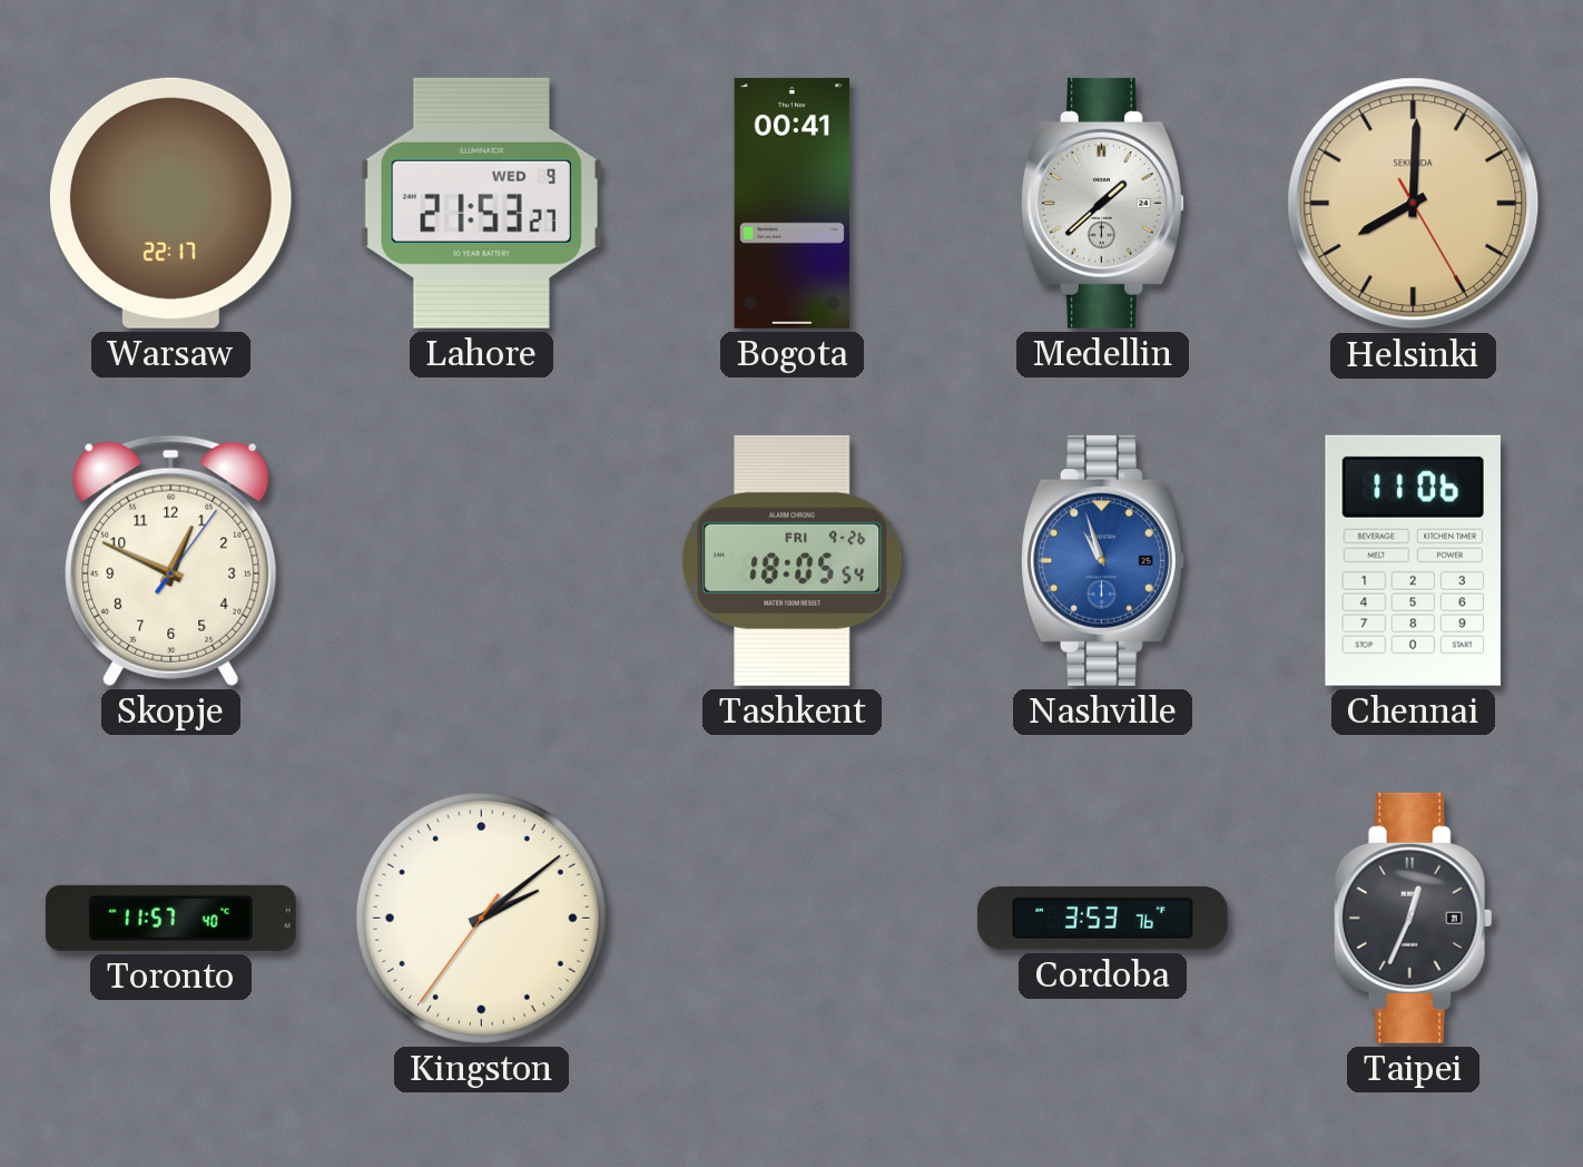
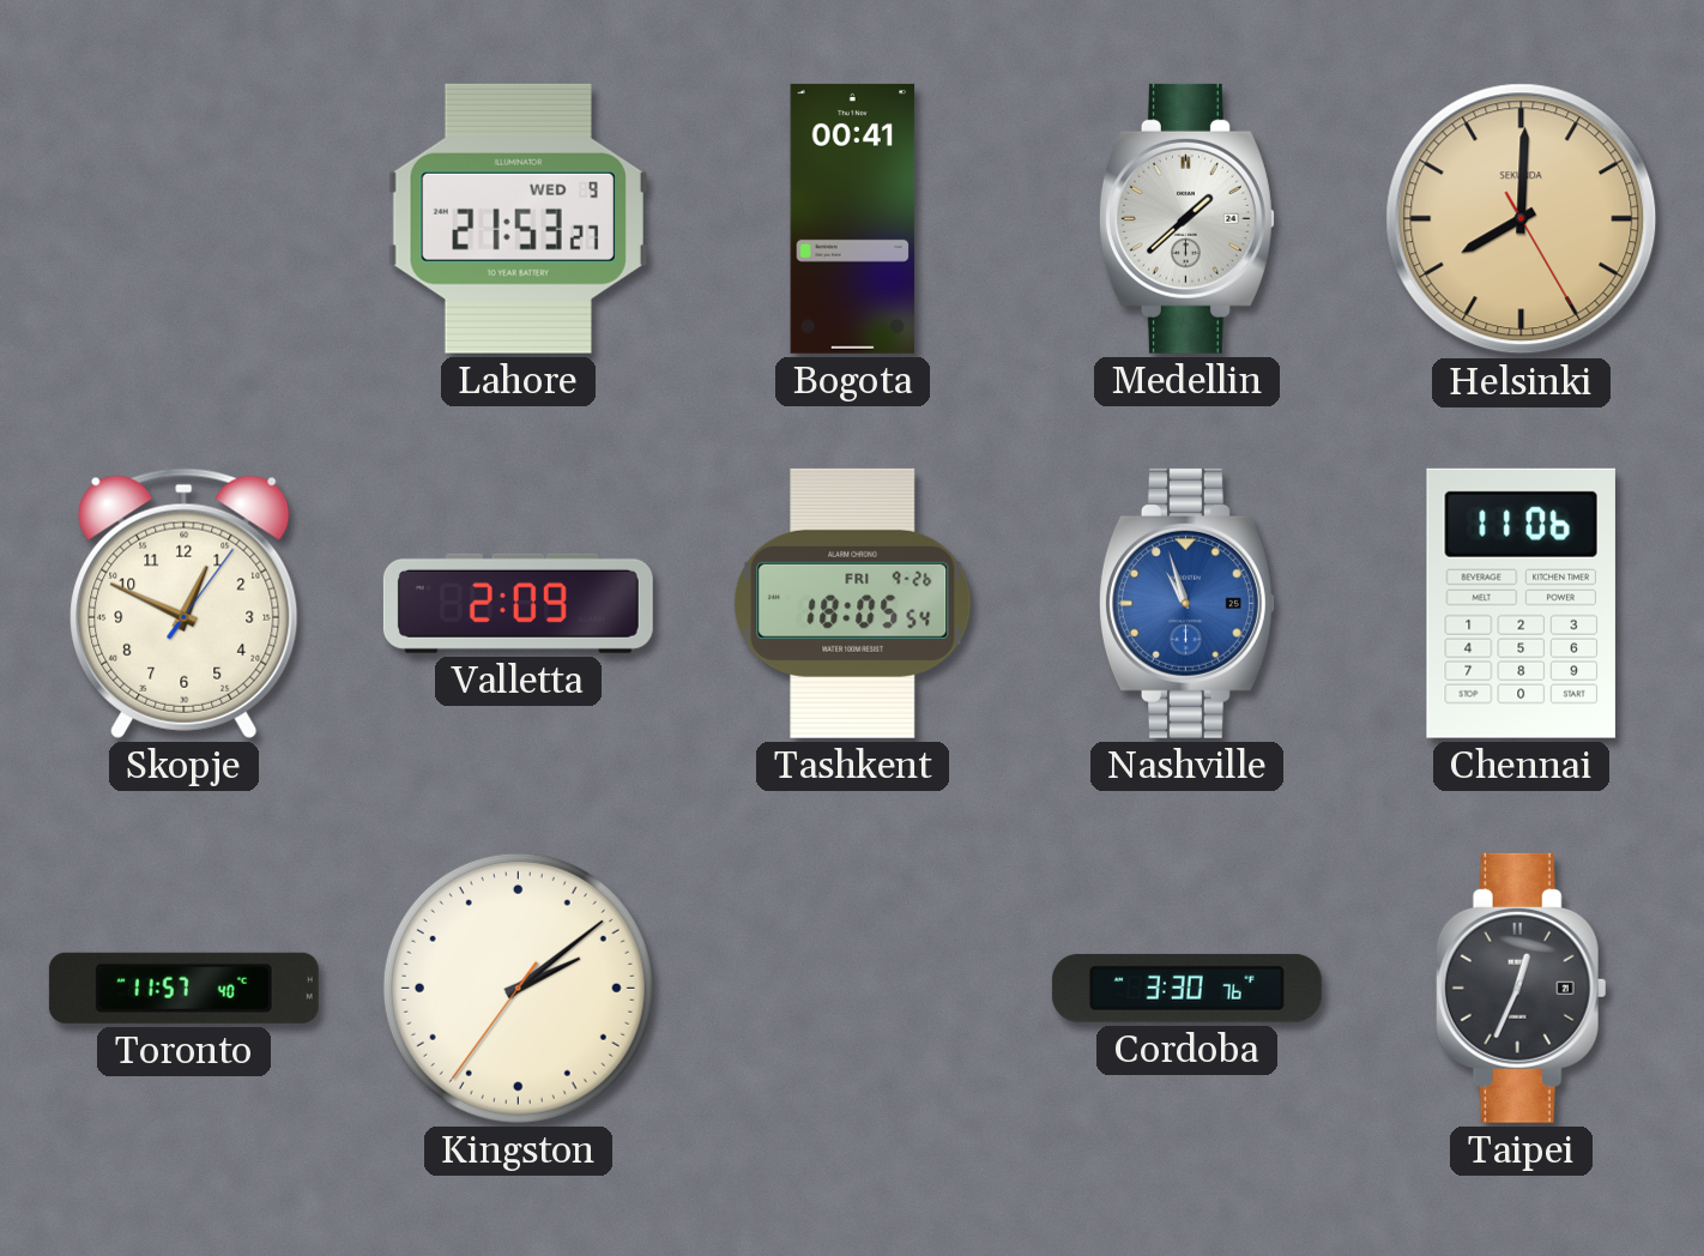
Warsaw: 22:17 -> none
Valletta: none -> 2:09
Cordoba: 3:53 -> 3:30
